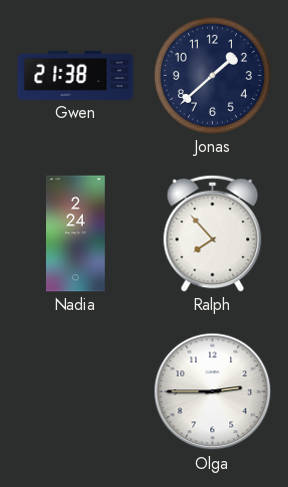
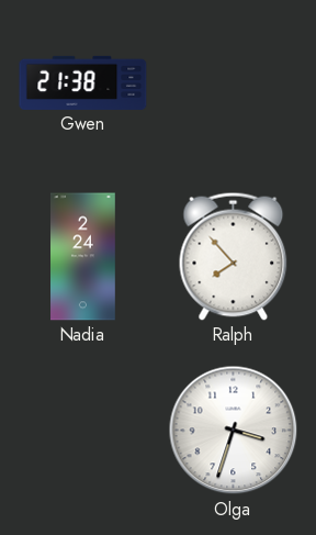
Jonas: 1:38 -> none
Olga: 2:45 -> 3:33
